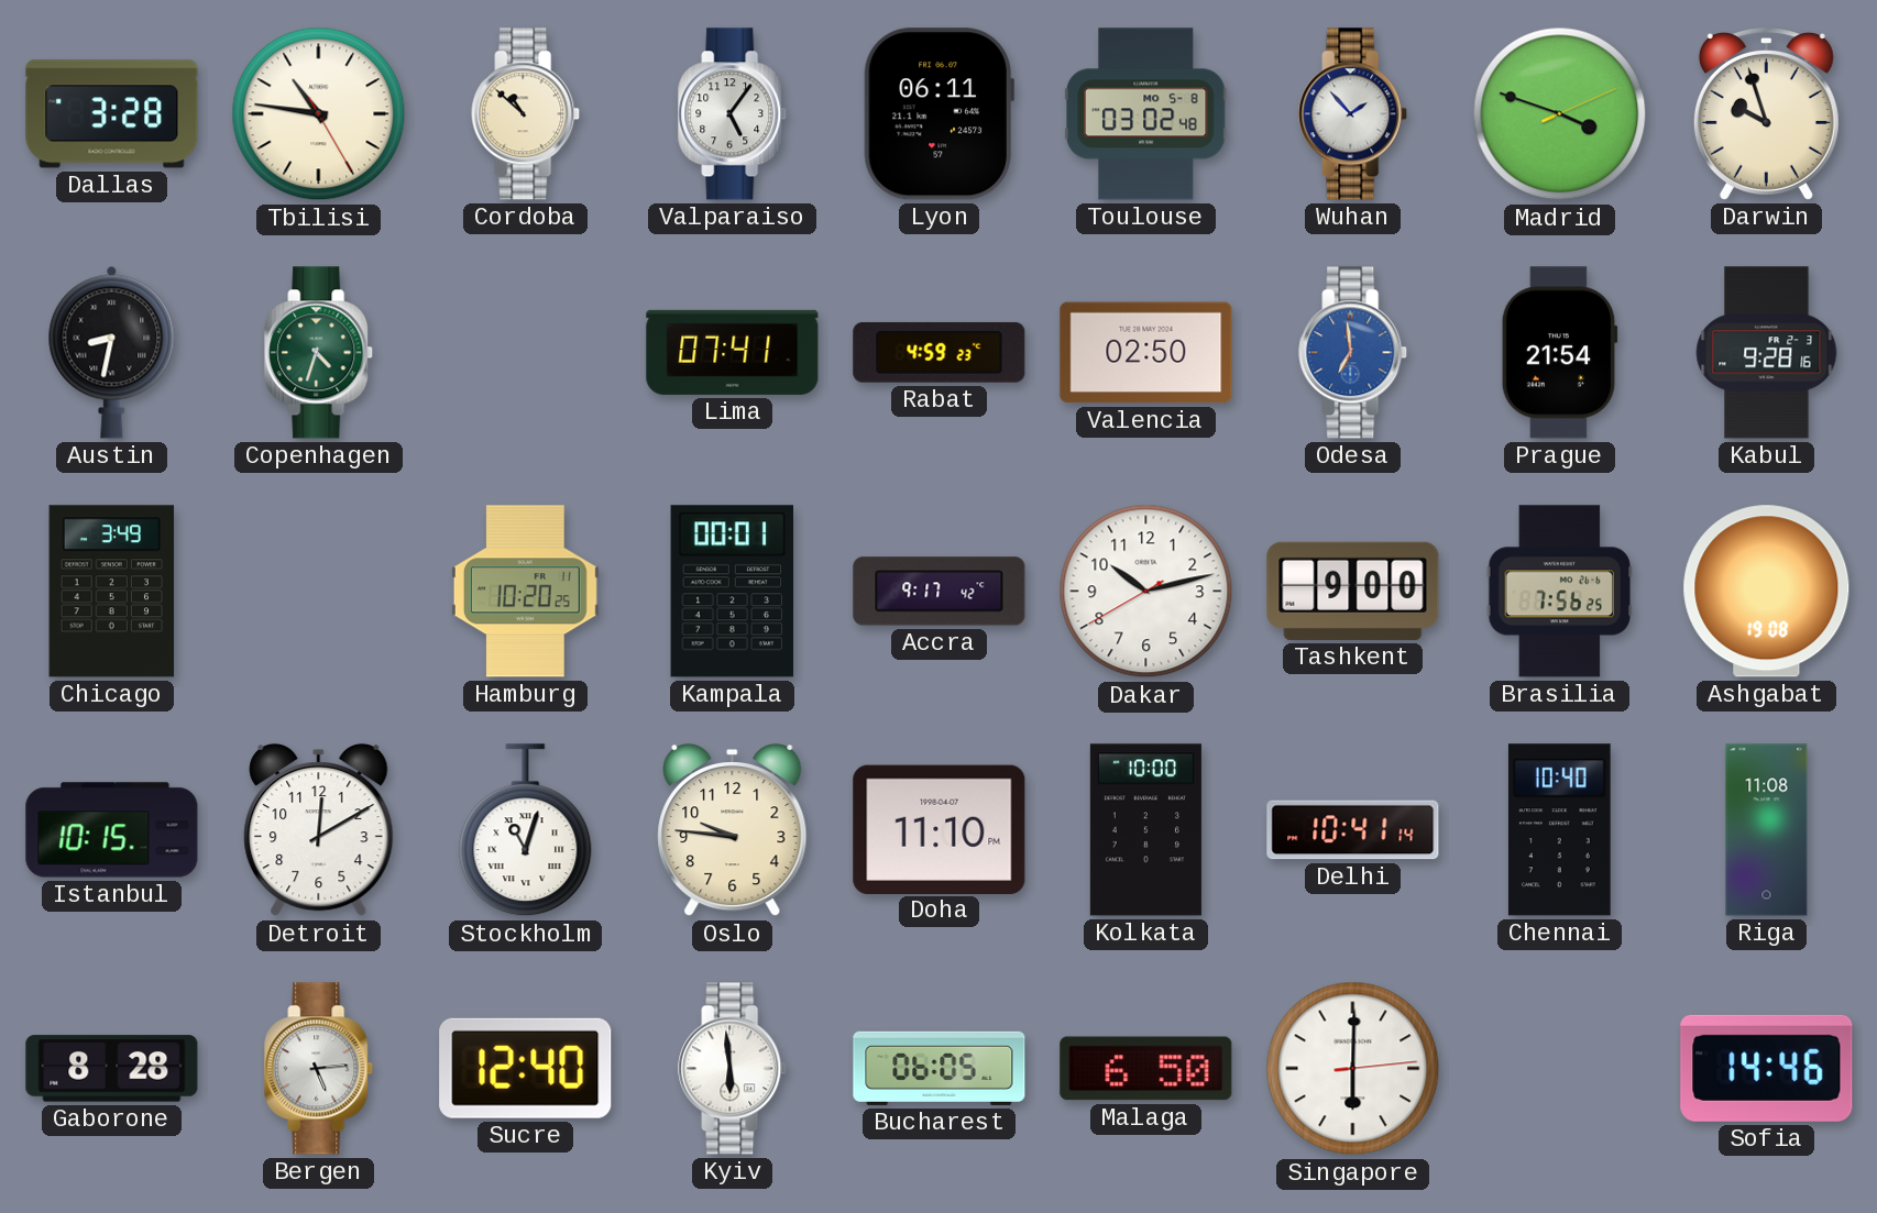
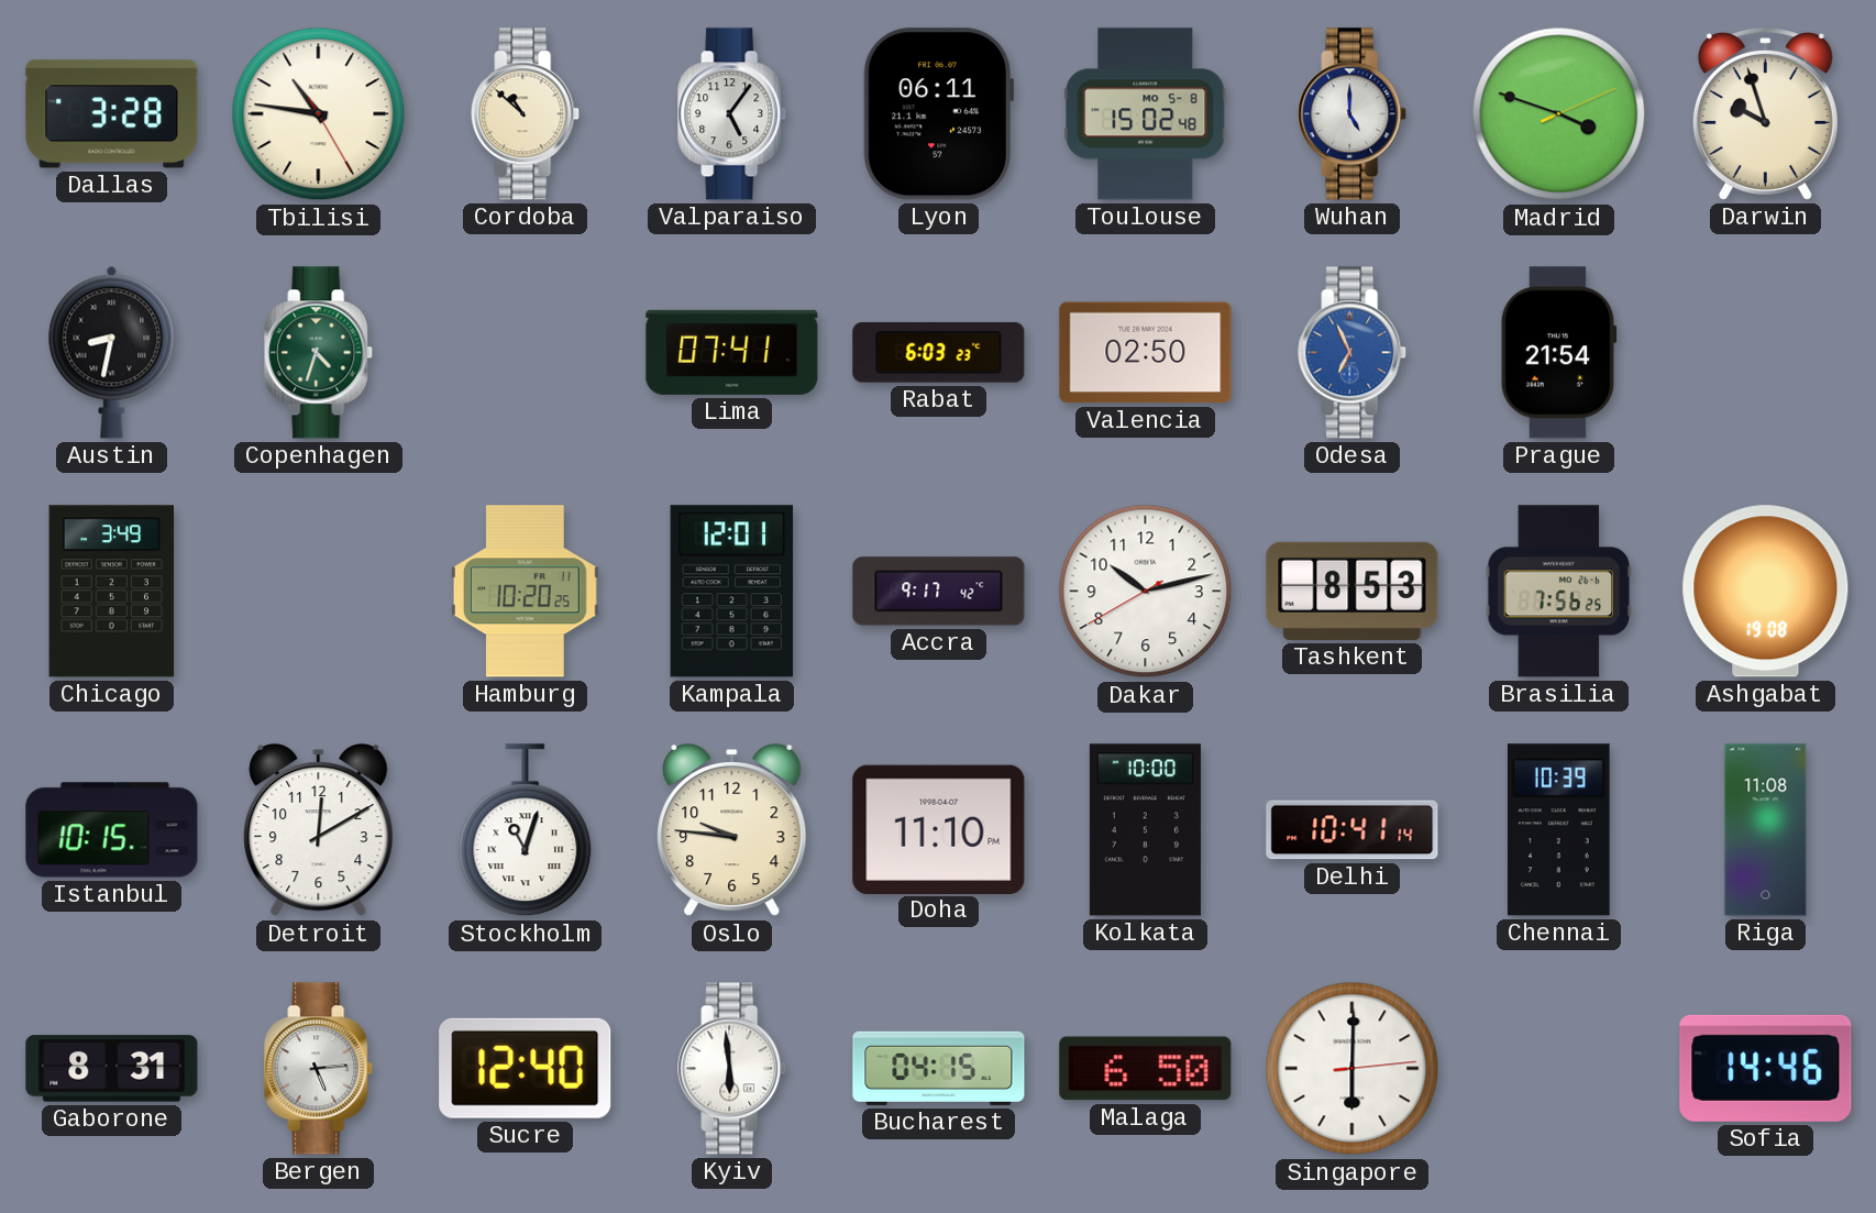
Toulouse: 03:02 -> 15:02
Wuhan: 1:53 -> 5:00
Rabat: 4:59 -> 6:03
Odesa: 6:59 -> 6:56
Kabul: 9:28 -> none
Kampala: 00:01 -> 12:01
Tashkent: 9:00 -> 8:53
Chennai: 10:40 -> 10:39
Gaborone: 8:28 -> 8:31
Bucharest: 06:05 -> 04:15
